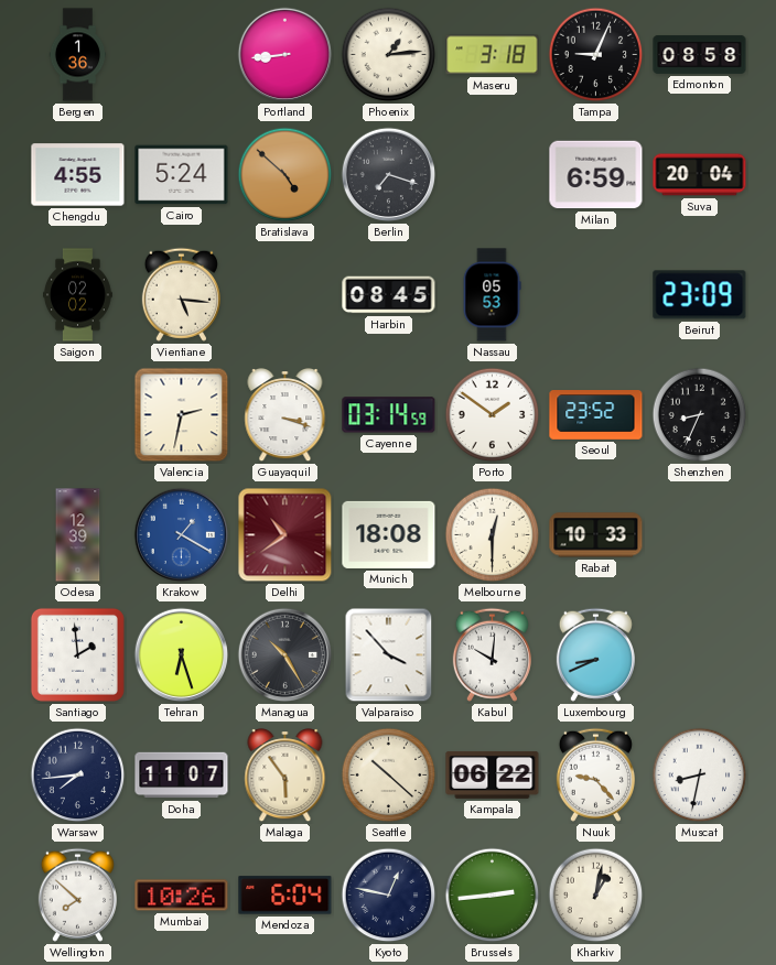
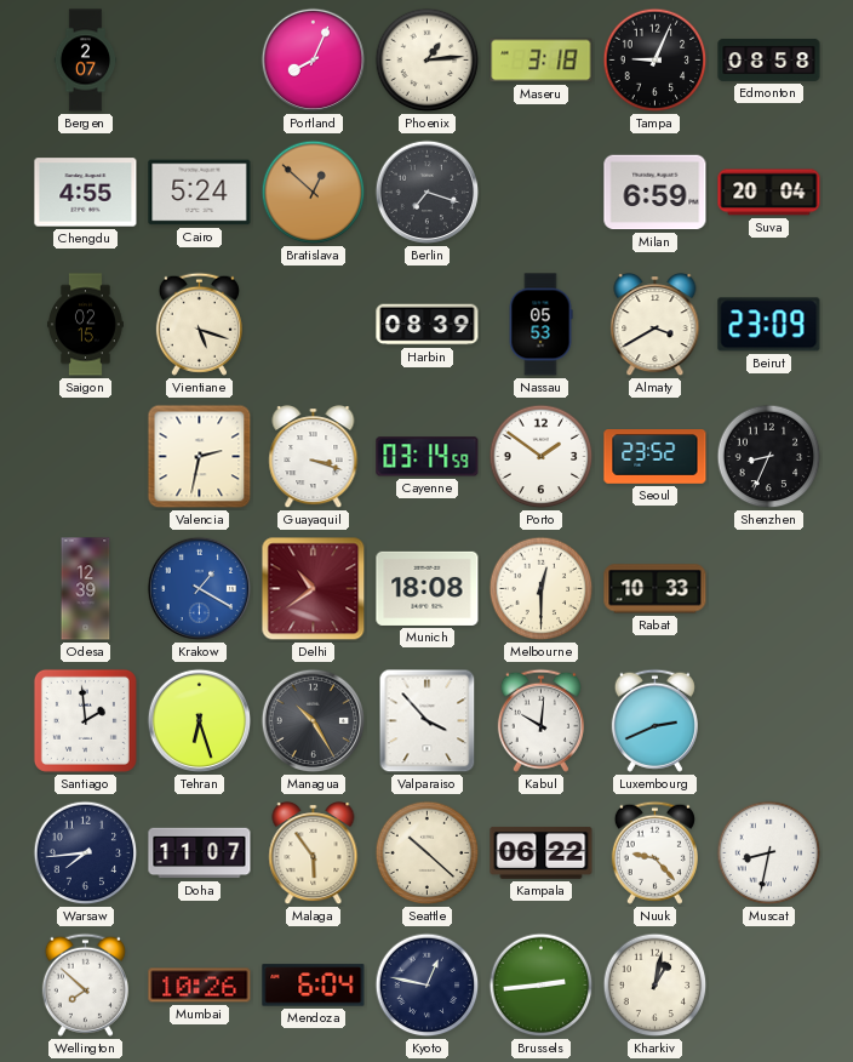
Bergen: 1:36 -> 2:07
Portland: 8:44 -> 8:04
Bratislava: 4:52 -> 12:52
Saigon: 02:02 -> 02:15
Vientiane: 5:16 -> 5:18
Harbin: 08:45 -> 08:39
Almaty: none -> 3:40
Luxembourg: 8:41 -> 2:41
